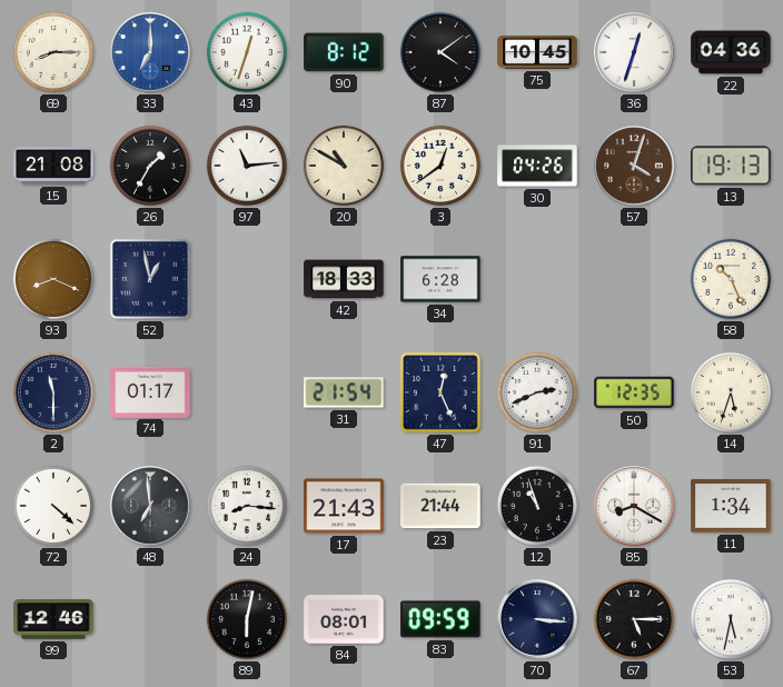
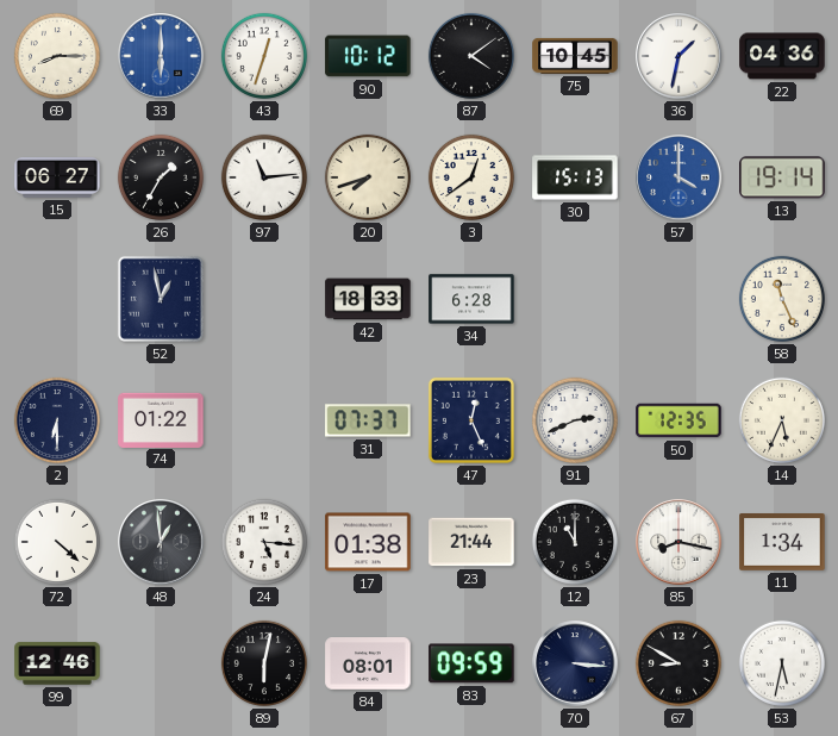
33: 7:00 -> 6:00
90: 8:12 -> 10:12
36: 12:33 -> 1:32
15: 21:08 -> 06:27
20: 10:50 -> 7:42
30: 04:26 -> 15:13
57: 4:03 -> 4:00
57 dial: brown -> blue
13: 19:13 -> 19:14
93: 8:19 -> none
58: 10:26 -> 11:26
2: 11:30 -> 6:30
74: 01:17 -> 01:22
31: 21:54 -> 07:37
14: 5:33 -> 5:34
48: 6:59 -> 12:59
24: 8:16 -> 5:16
17: 21:43 -> 01:38
12: 10:57 -> 11:00
85: 8:20 -> 8:17
67: 5:15 -> 8:50
